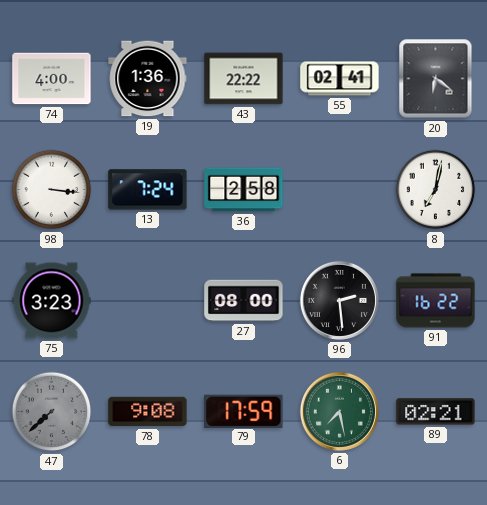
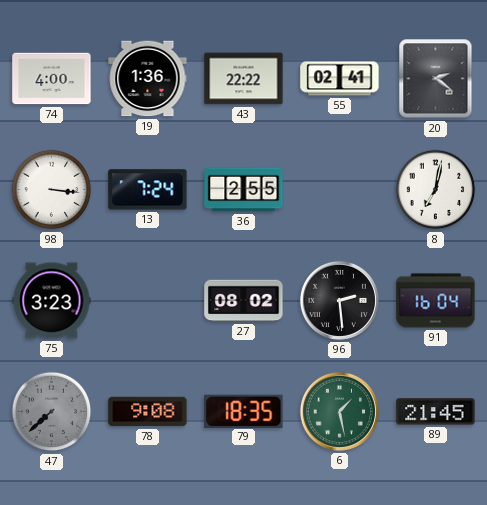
20: 6:21 -> 2:21
36: 2:58 -> 2:55
27: 08:00 -> 08:02
91: 16:22 -> 16:04
79: 17:59 -> 18:35
6: 7:28 -> 1:28
89: 02:21 -> 21:45
